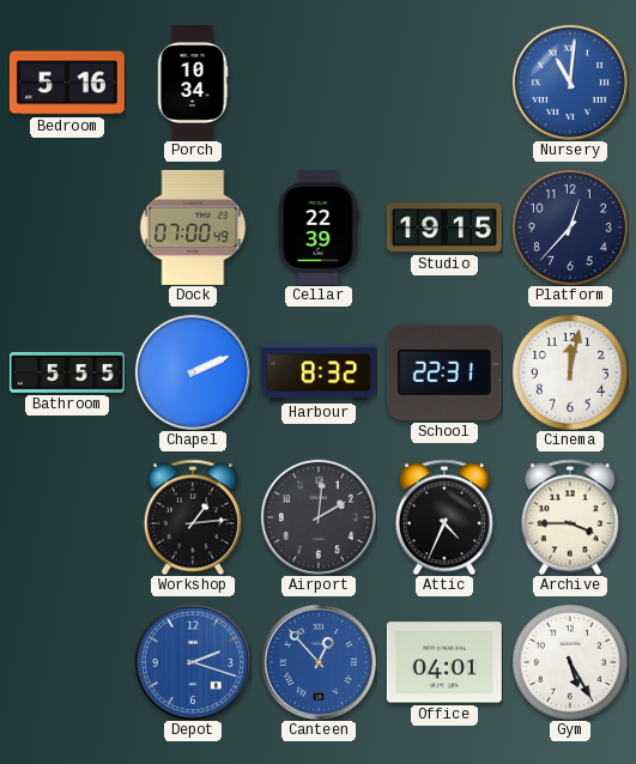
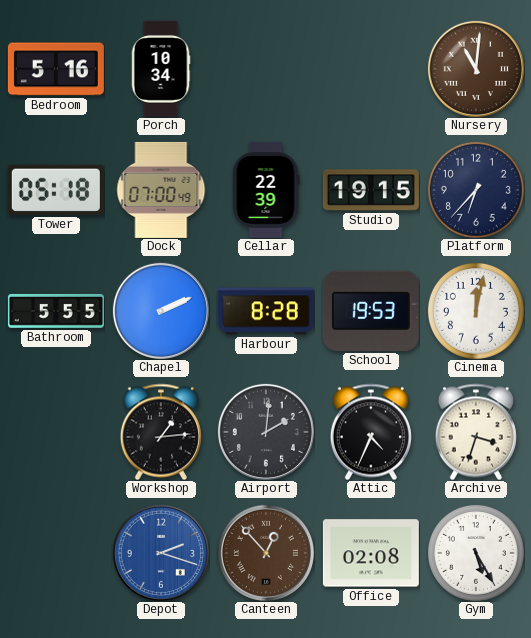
Nursery dial: blue -> brown
Tower: none -> 05:18
Platform: 12:37 -> 6:37
Harbour: 8:32 -> 8:28
School: 22:31 -> 19:53
Archive: 3:45 -> 3:33
Canteen dial: blue -> brown
Office: 04:01 -> 02:08
